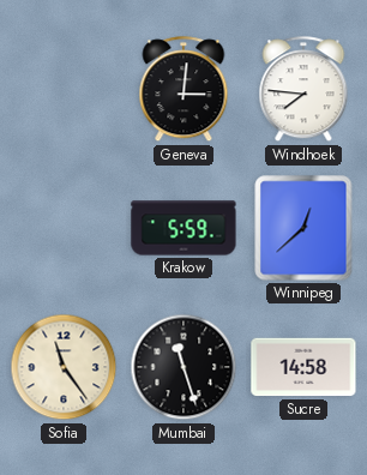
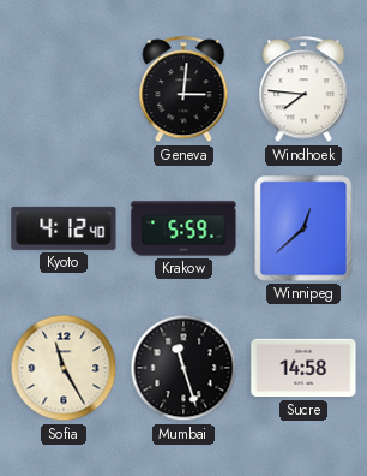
Kyoto: none -> 4:12
Sofia: 11:24 -> 11:25
